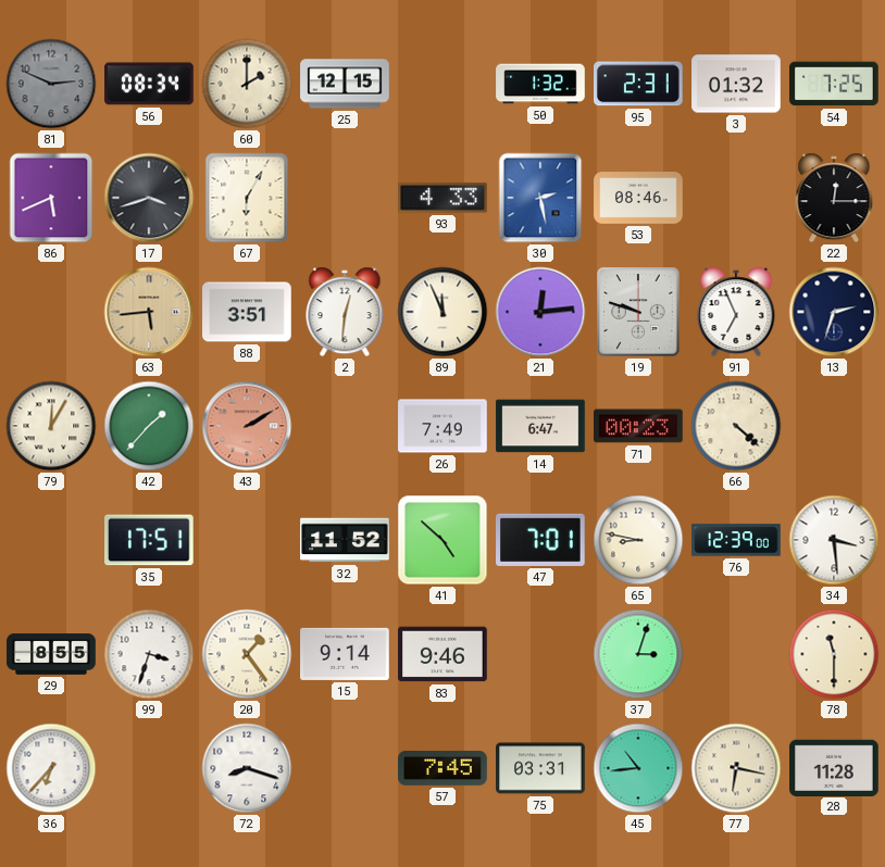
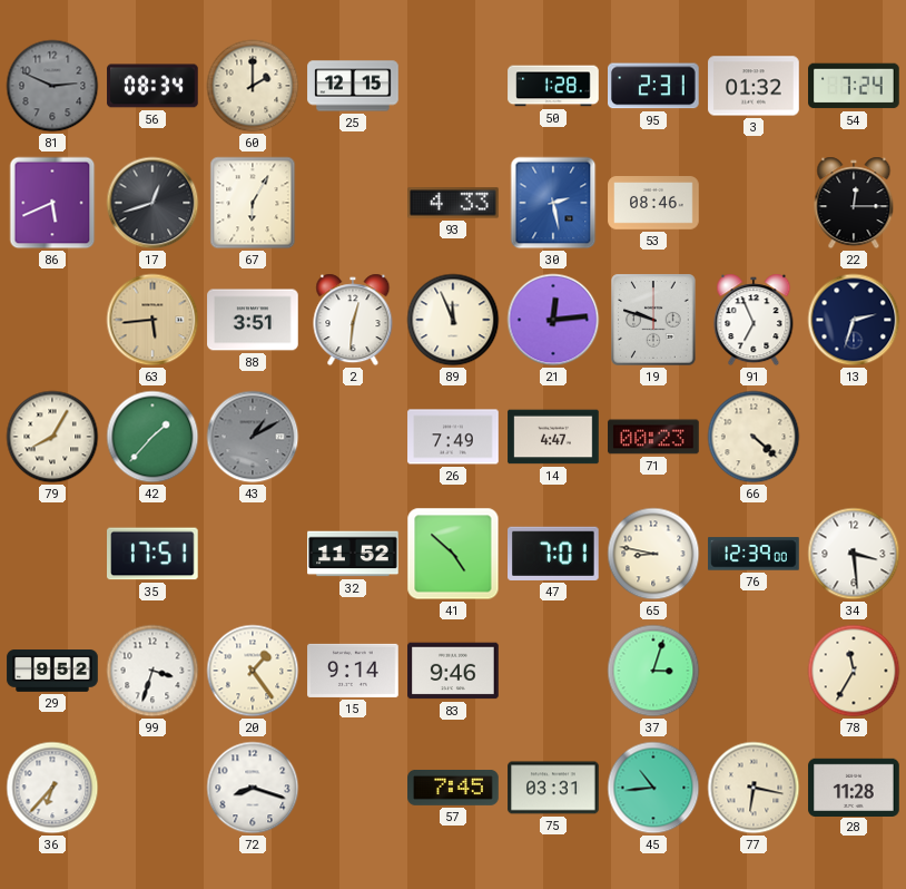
50: 1:32 -> 1:28
54: 7:25 -> 7:24
17: 3:42 -> 12:42
79: 12:05 -> 8:05
43: 2:10 -> 1:10
43 dial: salmon -> grey
14: 6:47 -> 4:47
29: 8:55 -> 9:52
78: 11:30 -> 11:35
